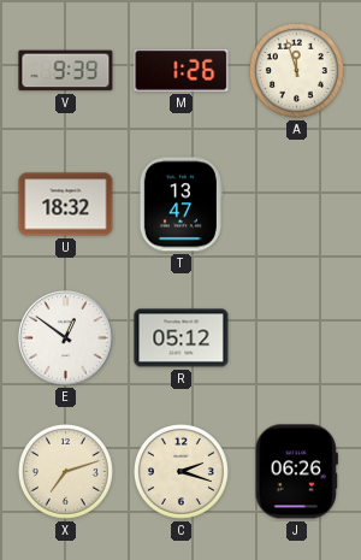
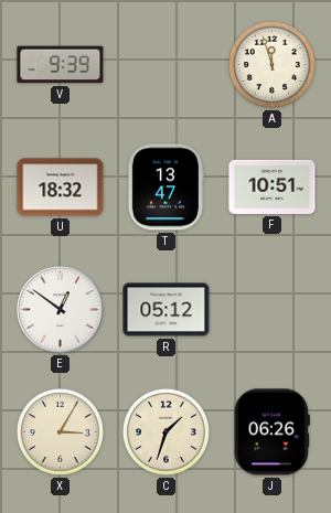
M: 1:26 -> none
F: none -> 10:51
X: 7:12 -> 3:05
C: 2:18 -> 1:33
